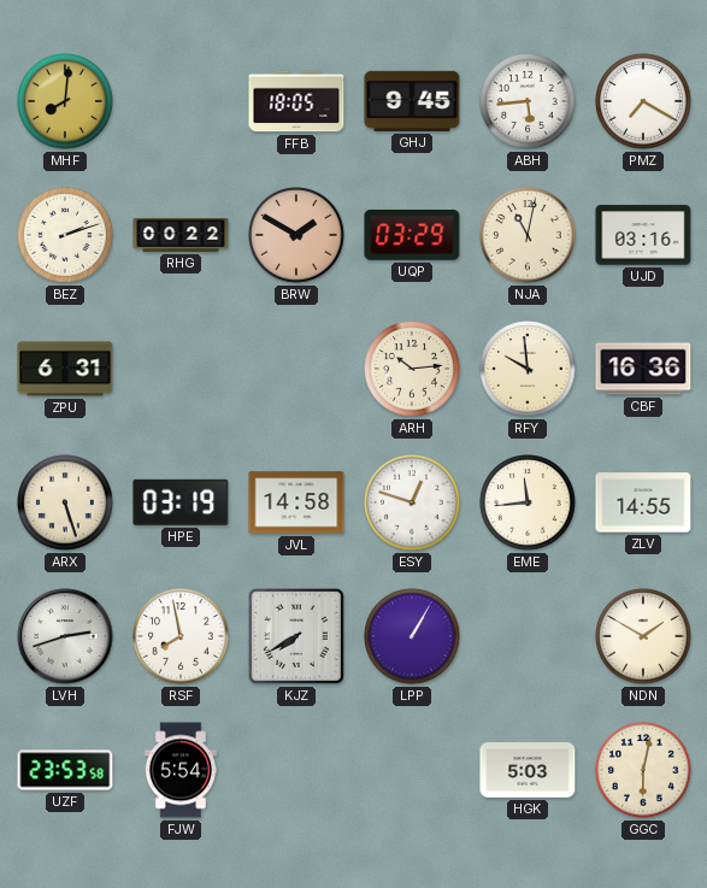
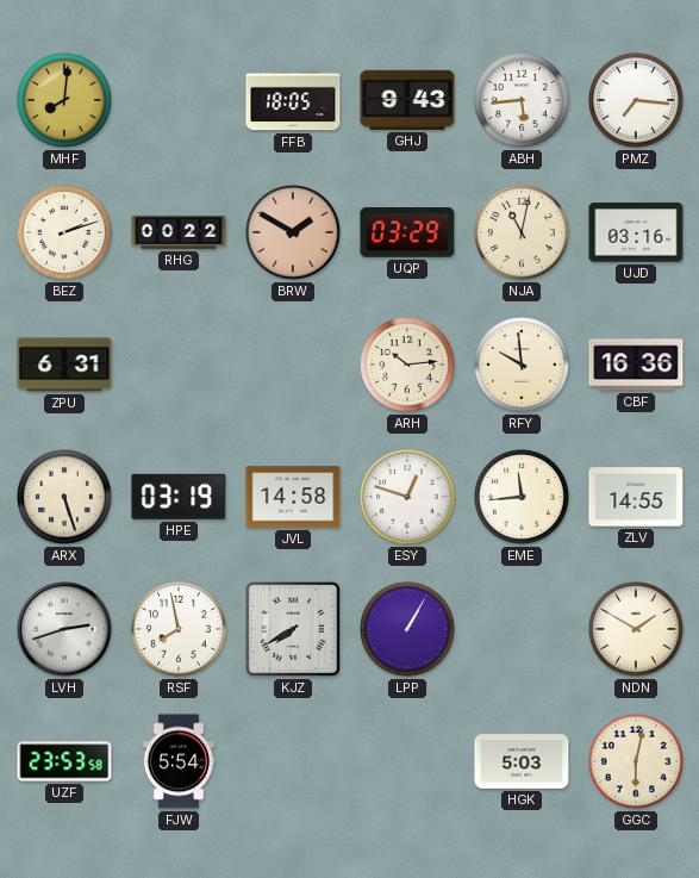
GHJ: 9:45 -> 9:43
PMZ: 7:20 -> 7:16
